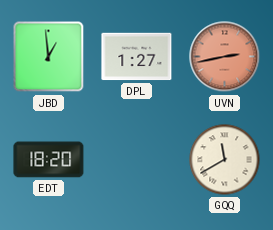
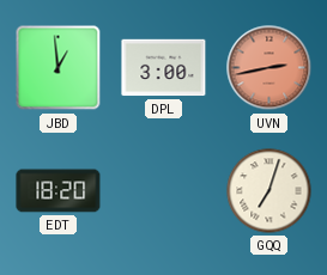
DPL: 1:27 -> 3:00
GQQ: 11:40 -> 7:03
